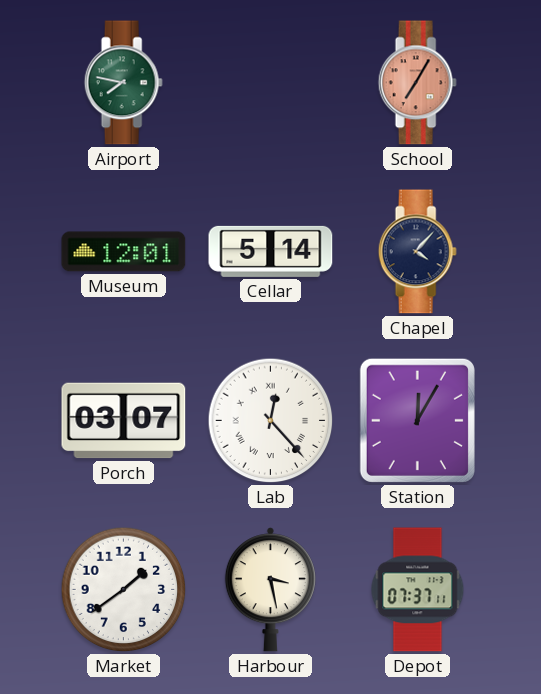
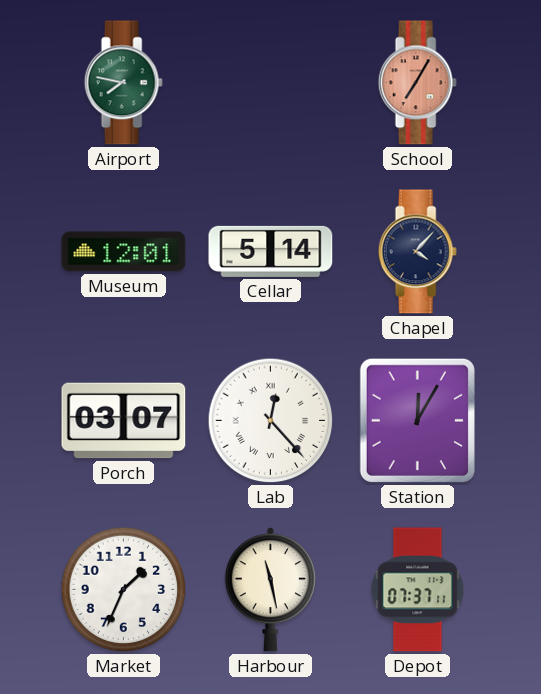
Market: 1:39 -> 1:34
Harbour: 3:28 -> 11:28
